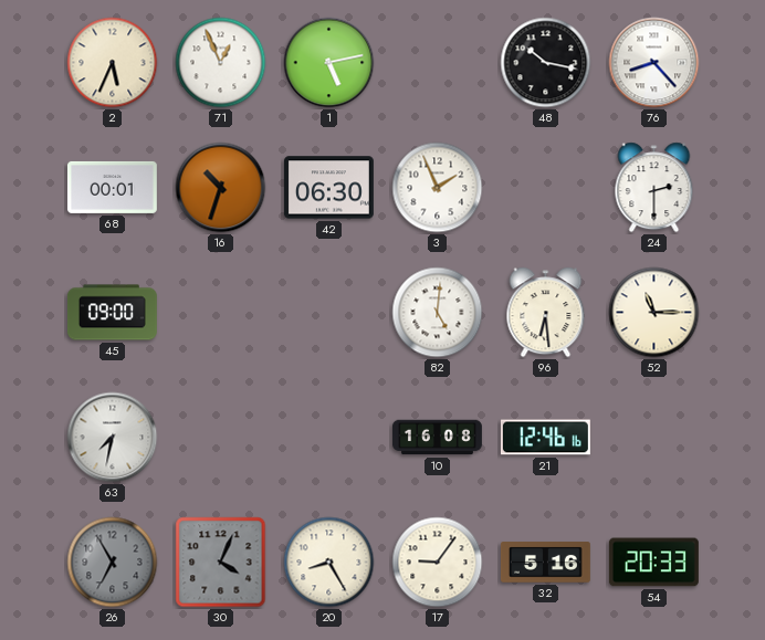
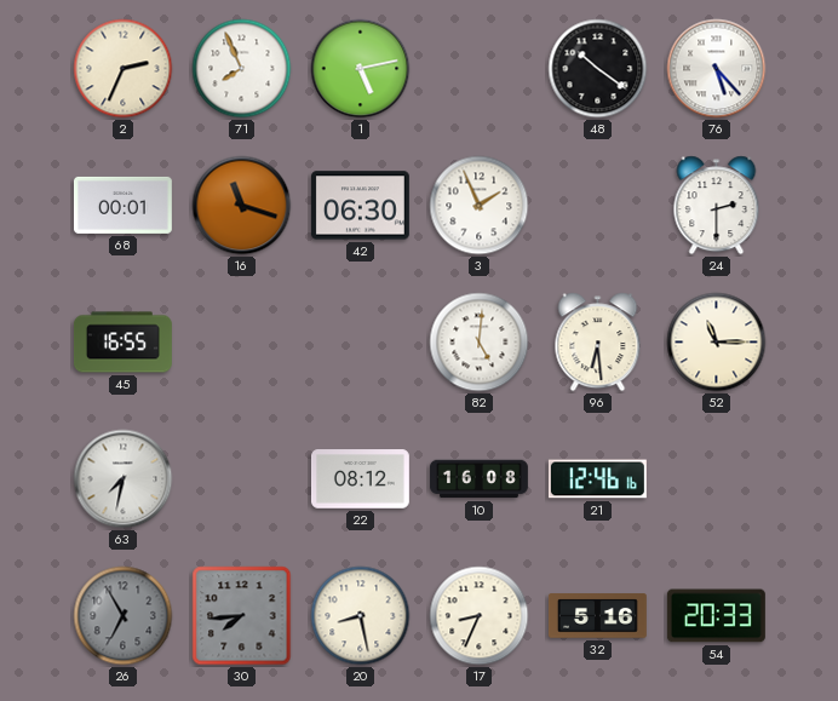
2: 5:34 -> 2:34
71: 12:56 -> 7:56
48: 10:17 -> 10:21
76: 8:23 -> 5:23
16: 10:33 -> 11:18
45: 09:00 -> 16:55
22: none -> 08:12
30: 4:04 -> 7:44
20: 8:25 -> 8:28
17: 9:06 -> 8:34
